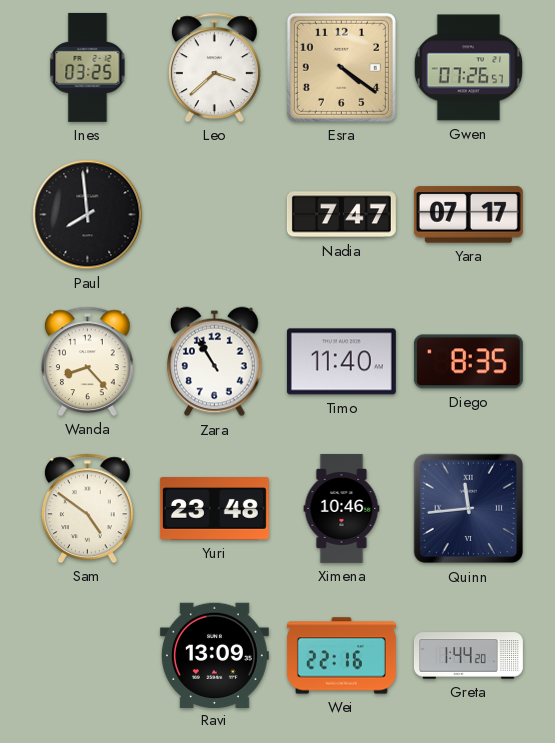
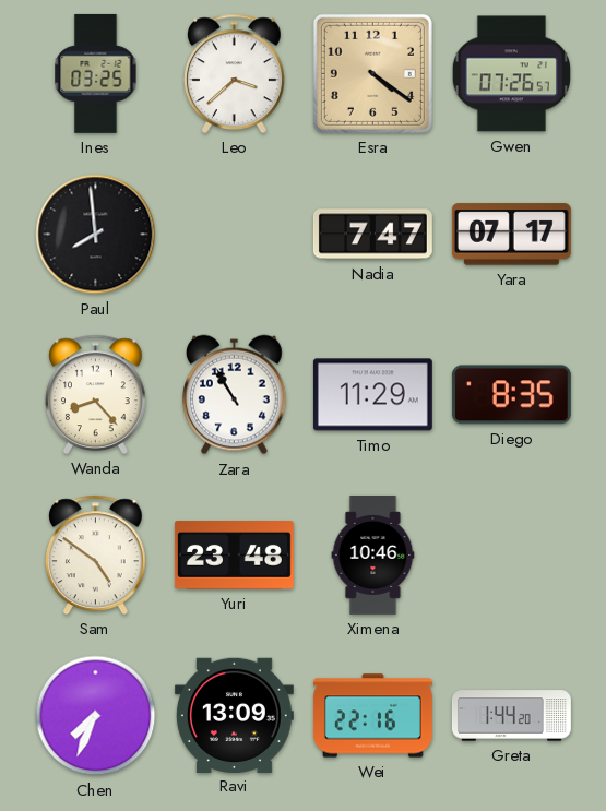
Timo: 11:40 -> 11:29
Quinn: 11:44 -> none
Chen: none -> 7:34
